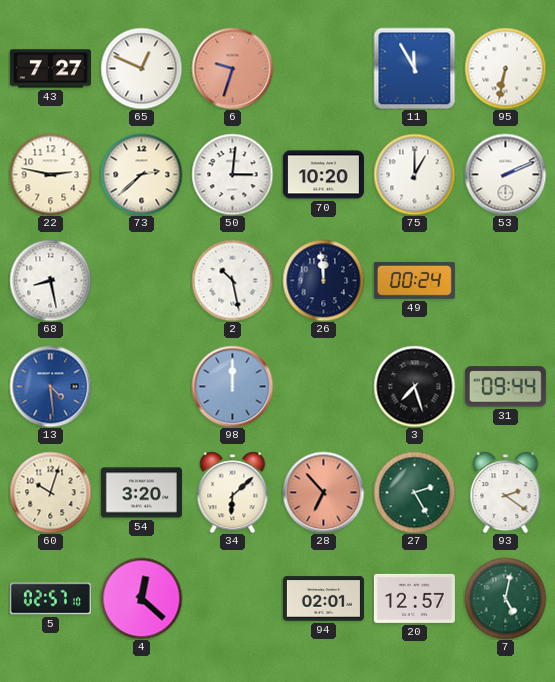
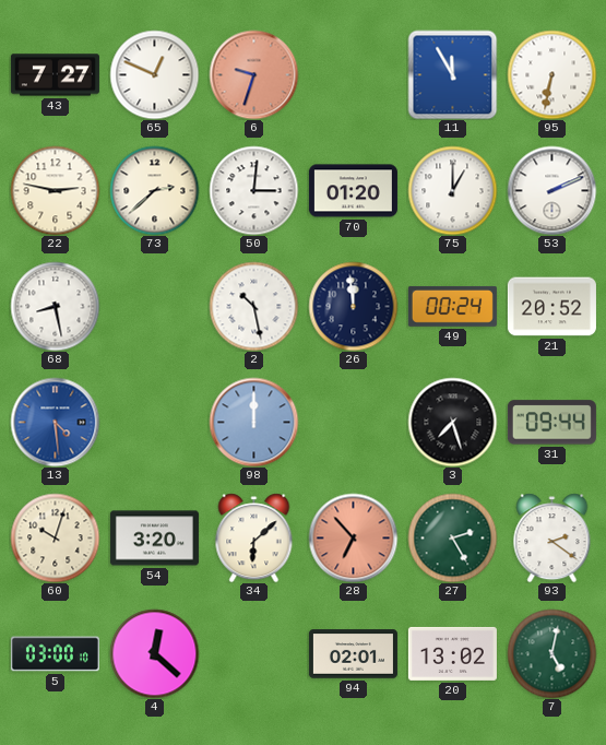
70: 10:20 -> 01:20
21: none -> 20:52
5: 02:57 -> 03:00
20: 12:57 -> 13:02
